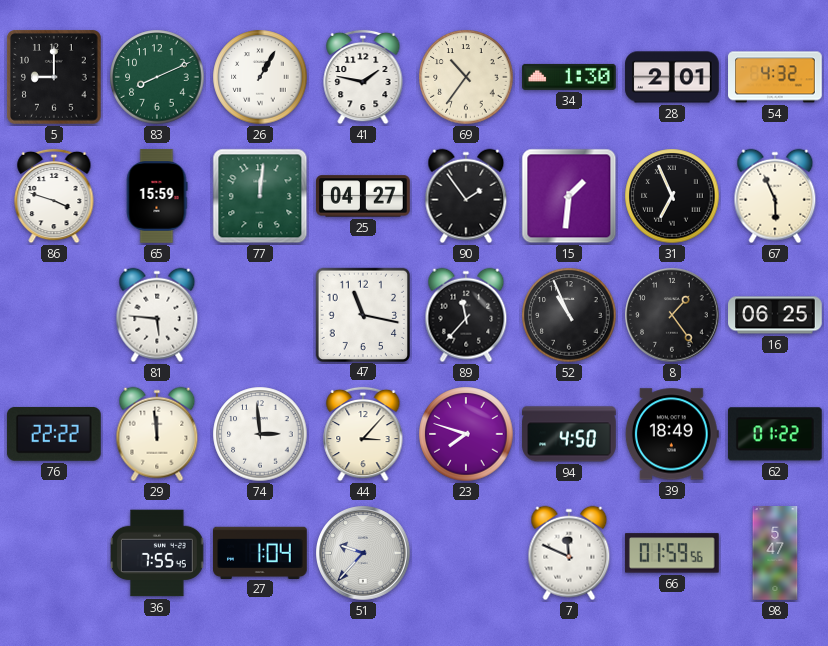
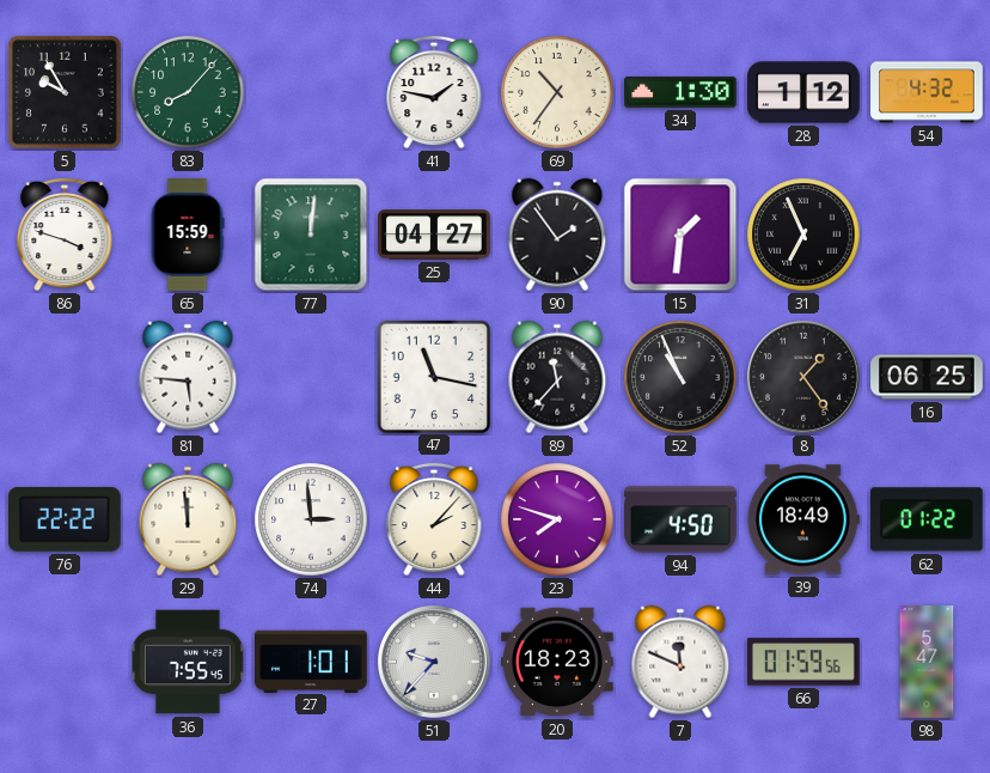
5: 9:00 -> 9:55
83: 8:11 -> 8:07
26: 1:05 -> none
28: 2:01 -> 1:12
67: 5:56 -> none
44: 3:07 -> 2:07
27: 1:04 -> 1:01
20: none -> 18:23
